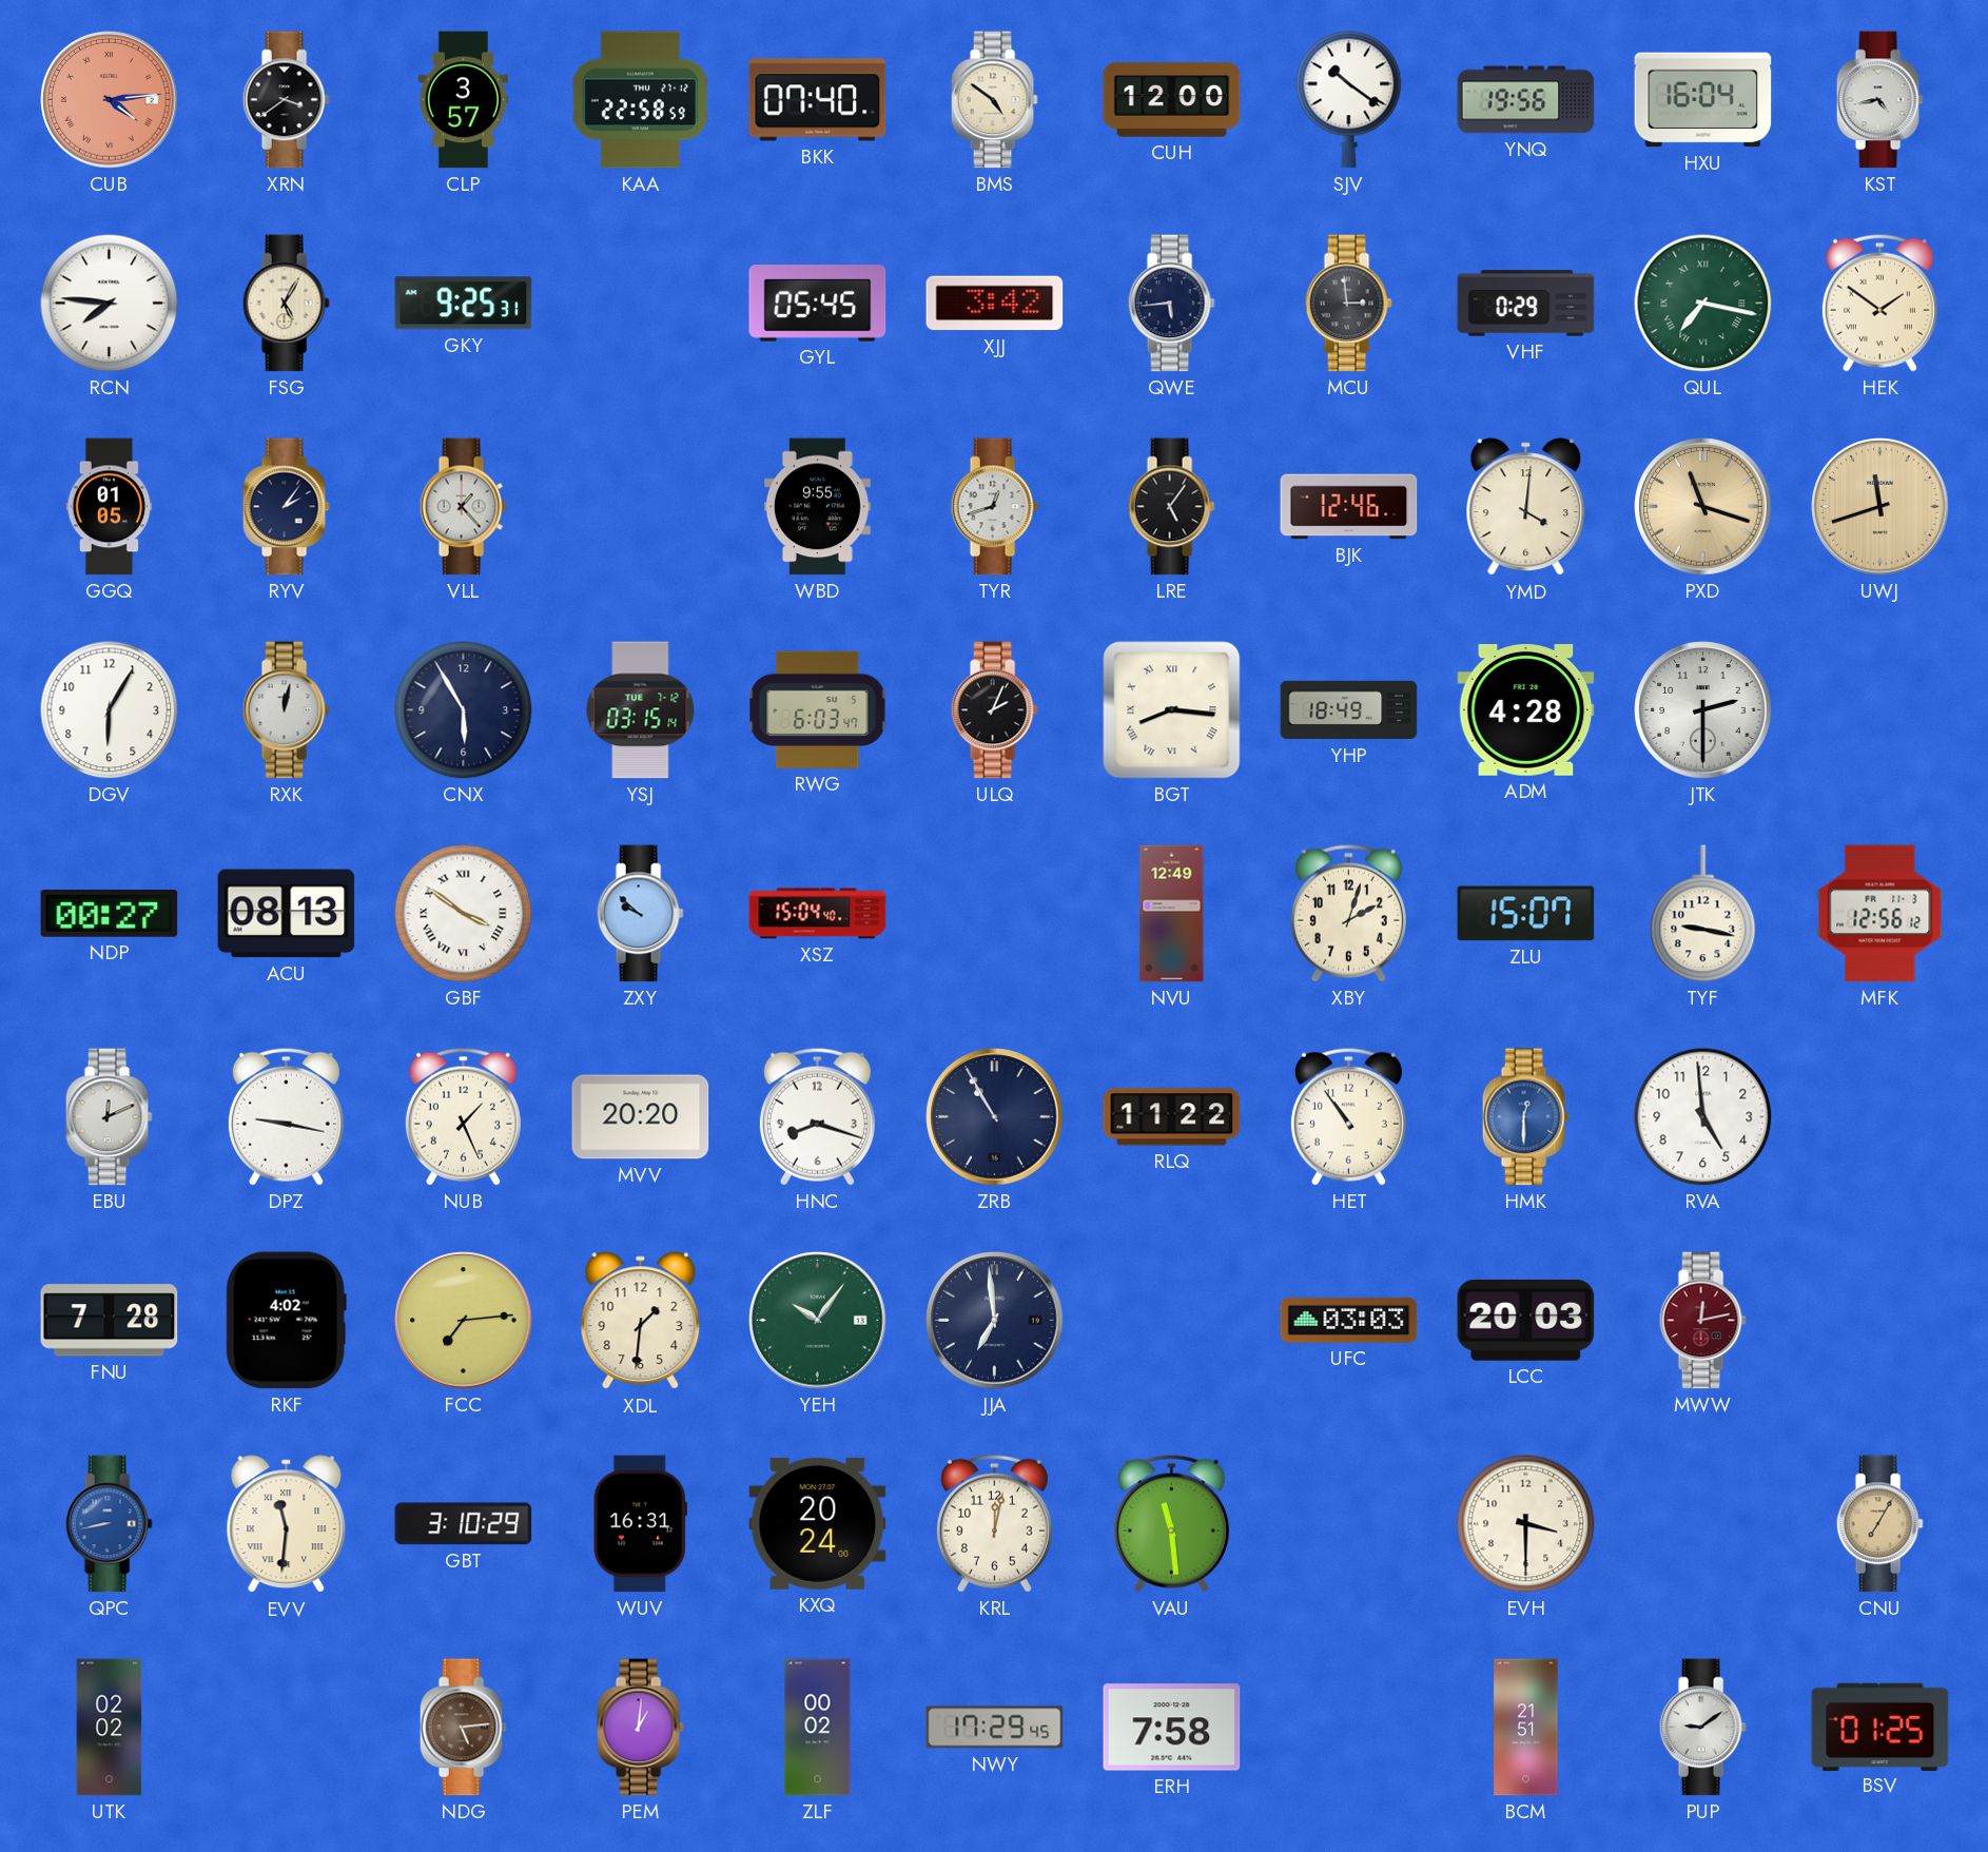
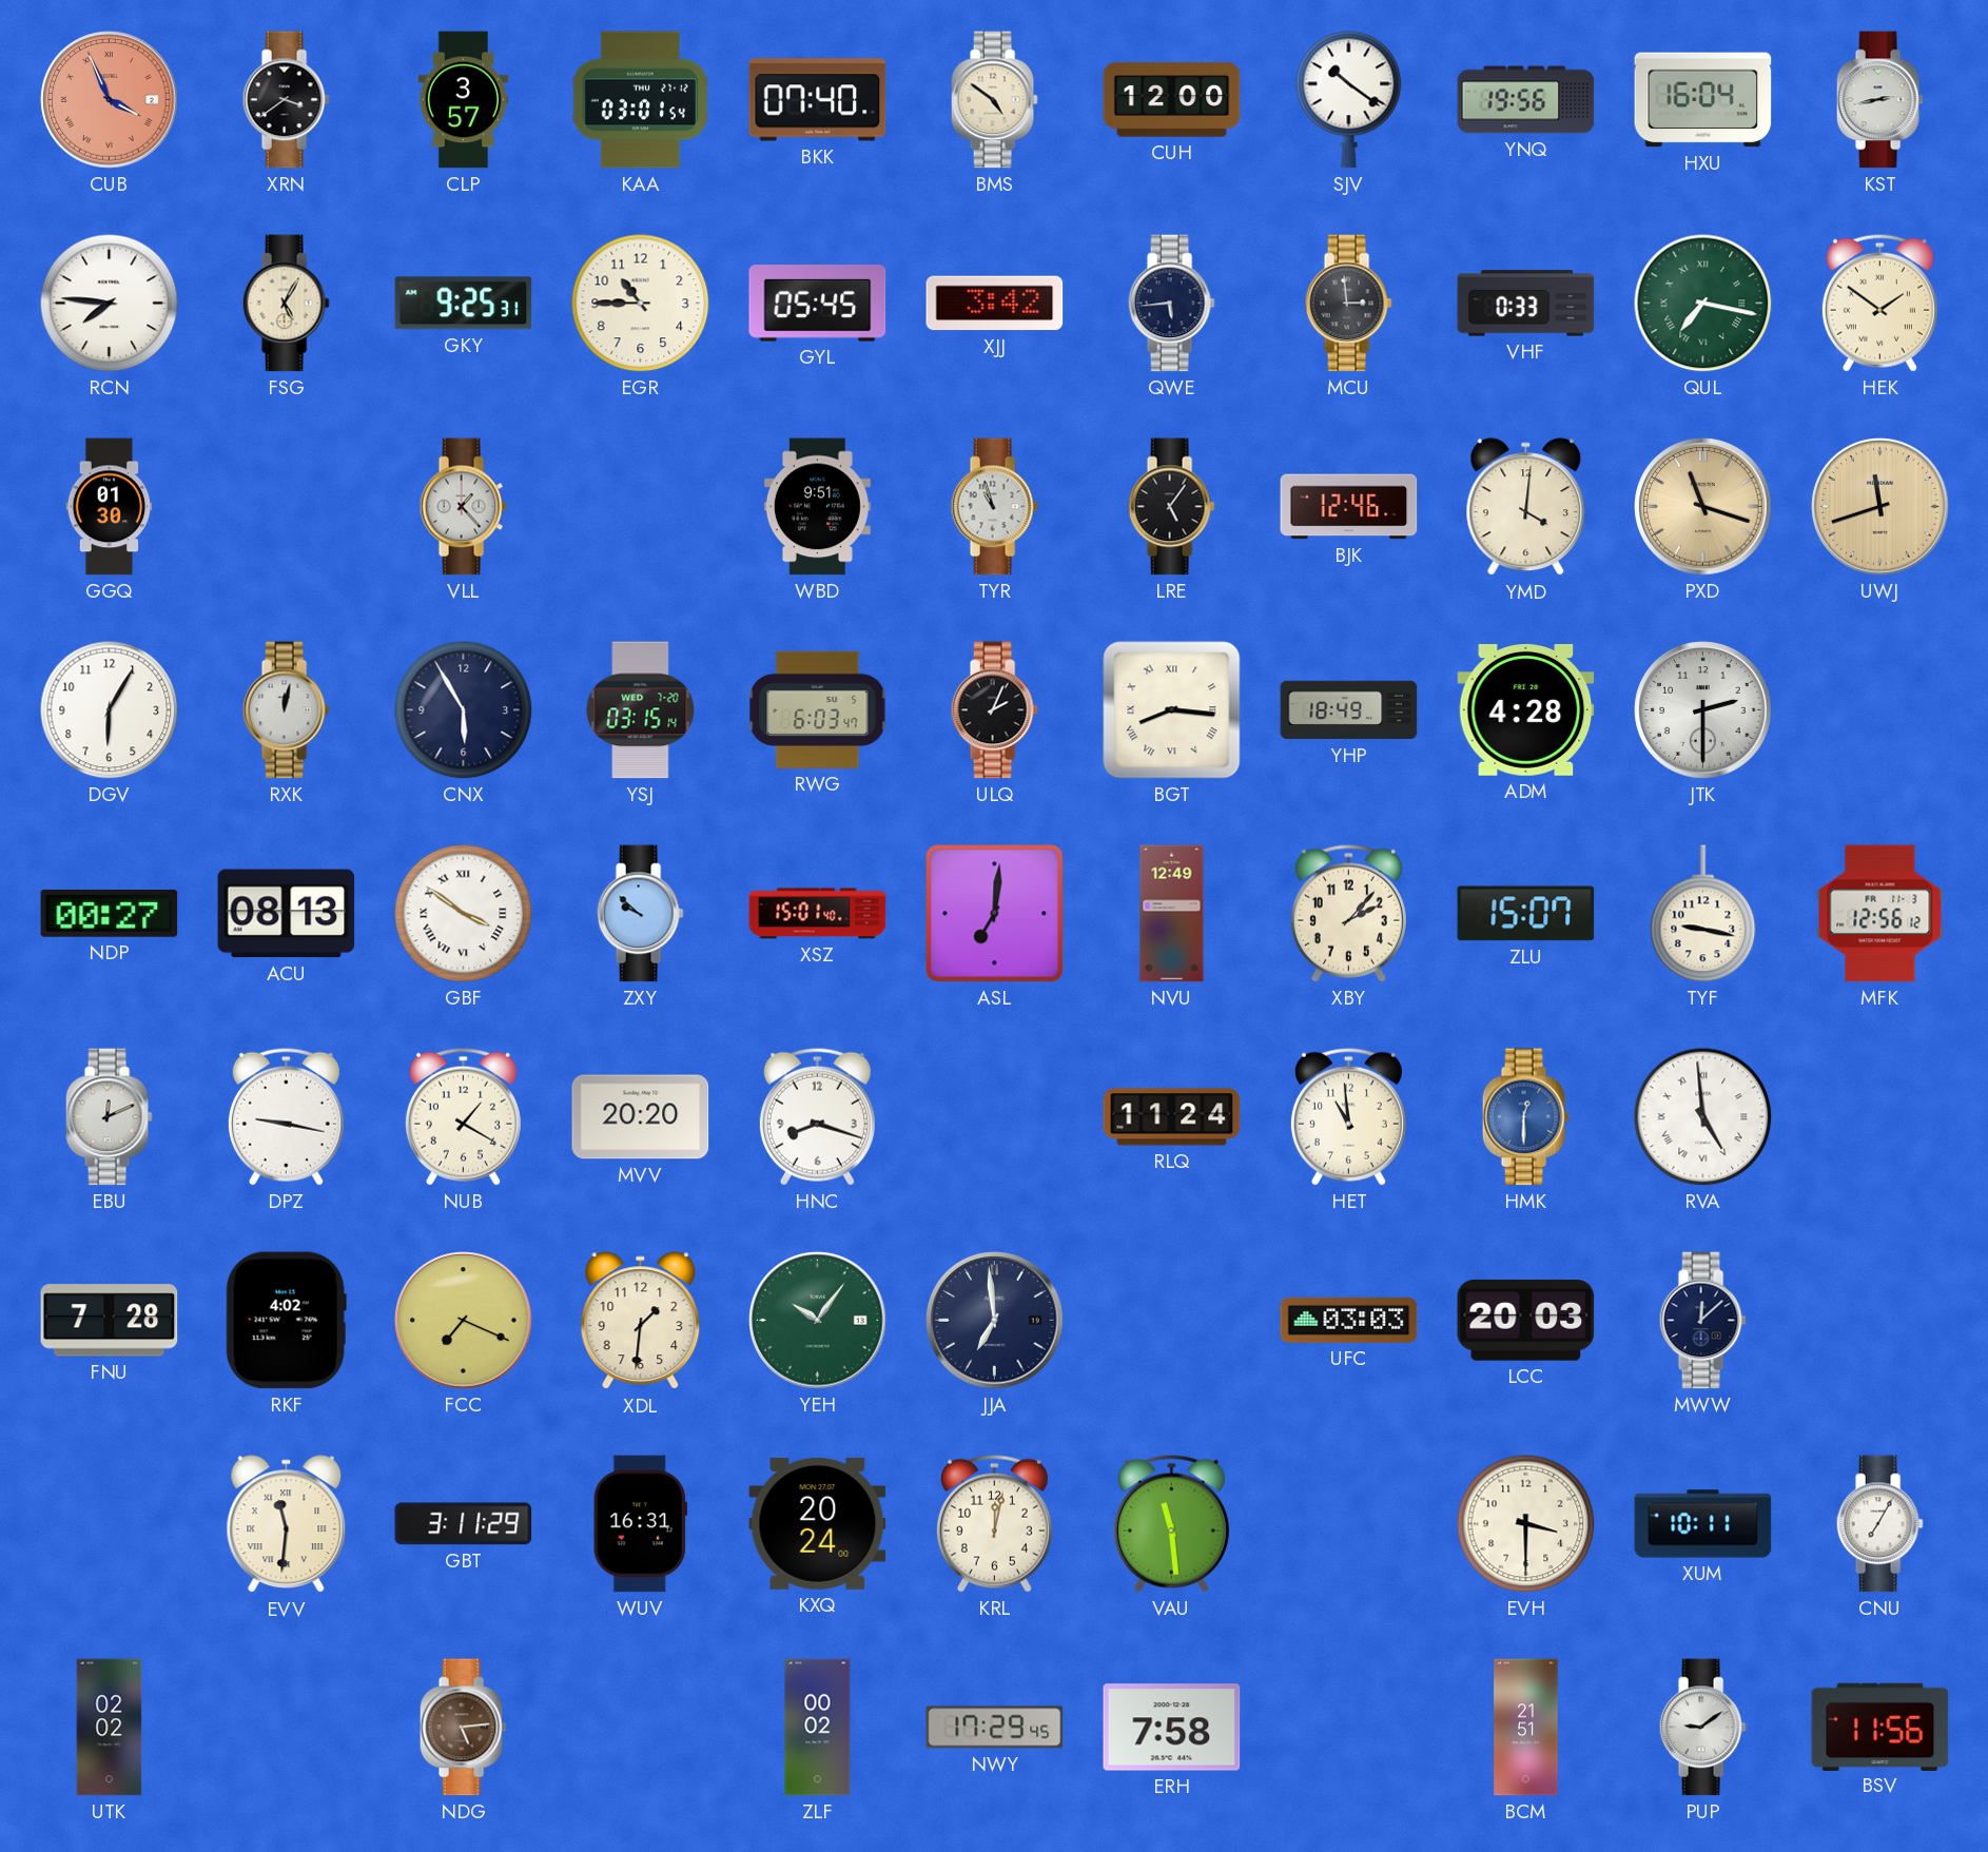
CUB: 4:14 -> 3:56
KAA: 22:58 -> 03:01
KST: 4:43 -> 2:43
EGR: none -> 10:45
VHF: 0:29 -> 0:33
GGQ: 01:05 -> 01:30
RYV: 2:06 -> none
WBD: 9:55 -> 9:51
TYR: 12:42 -> 10:57
YSJ date: TUE 7-12 -> WED 7-20
XSZ: 15:04 -> 15:01
ASL: none -> 7:01
XBY: 2:03 -> 2:07
NUB: 1:26 -> 1:20
ZRB: 10:55 -> none
RLQ: 11:22 -> 11:24
HET: 10:54 -> 10:59
RVA numerals: Arabic -> Roman
FCC: 7:14 -> 7:19
MWW: 12:13 -> 12:08
MWW dial: burgundy -> navy
QPC: 8:43 -> none
GBT: 3:10 -> 3:11
XUM: none -> 10:11
CNU dial: champagne -> white
PEM: 1:01 -> none
BSV: 01:25 -> 11:56
